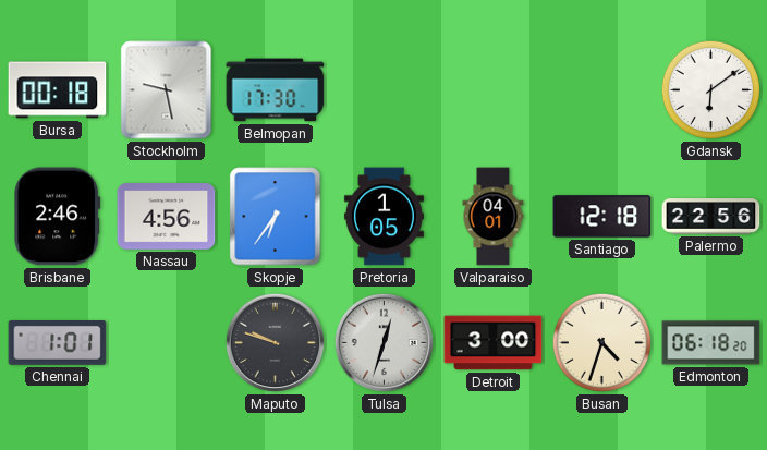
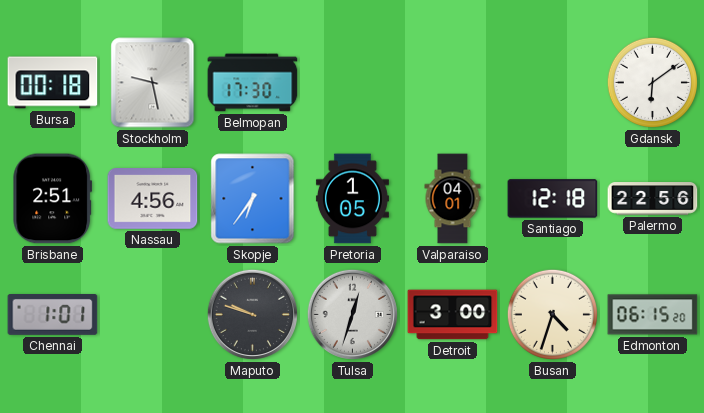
Brisbane: 2:46 -> 2:51
Edmonton: 06:18 -> 06:15
